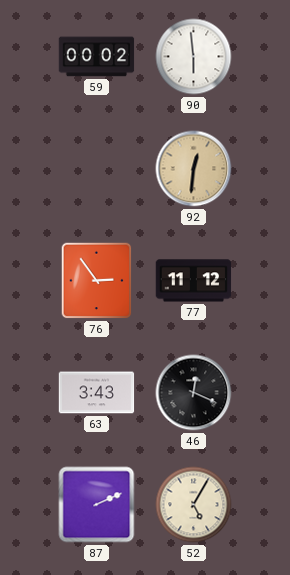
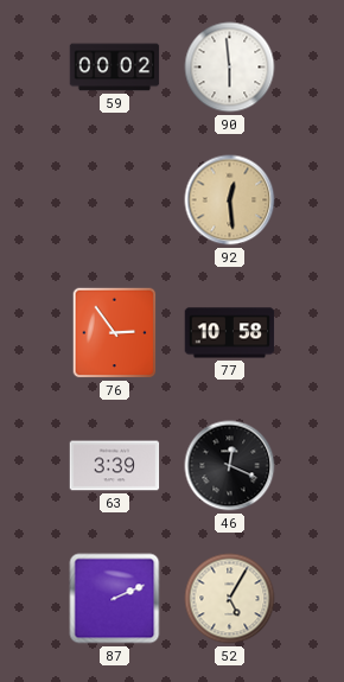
92: 12:31 -> 12:29
77: 11:12 -> 10:58
63: 3:43 -> 3:39
